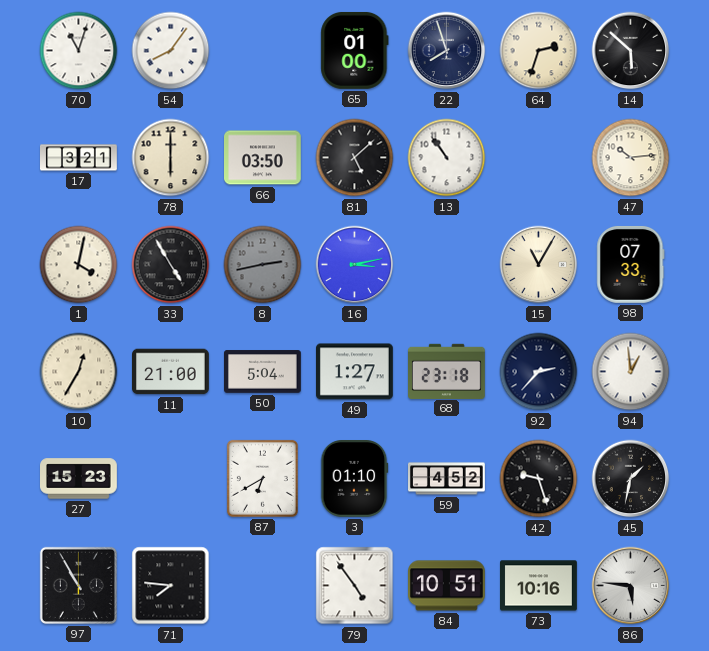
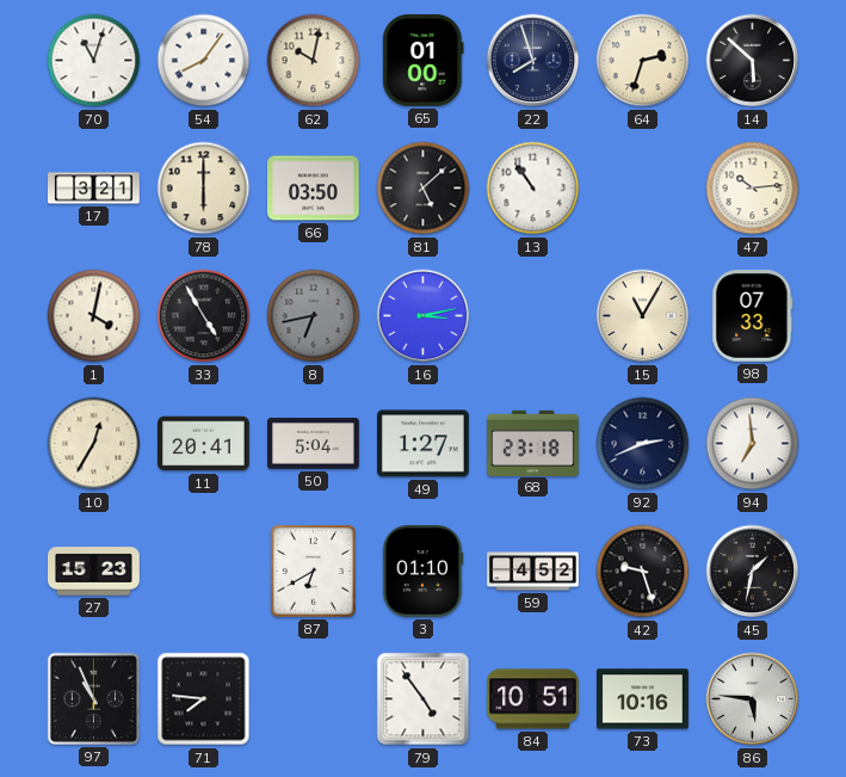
62: none -> 10:02
8: 2:43 -> 6:43
11: 21:00 -> 20:41
92: 2:37 -> 2:41
94: 12:59 -> 6:59
97: 10:55 -> 10:56
